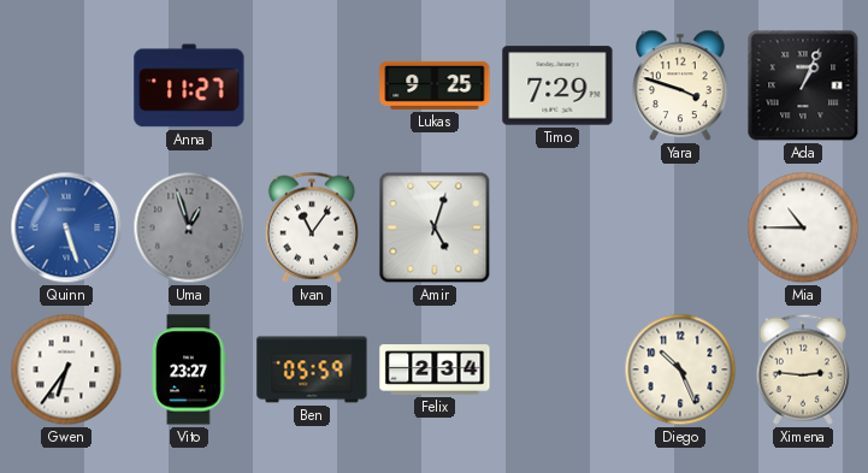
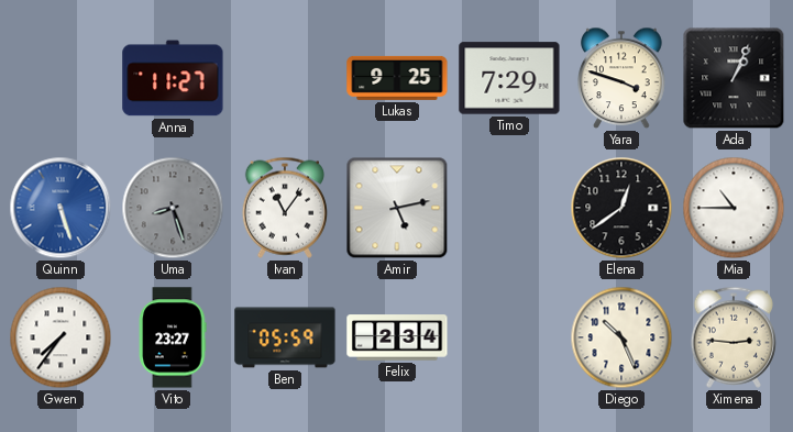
Uma: 12:57 -> 8:27
Amir: 5:03 -> 5:13
Elena: none -> 12:39
Gwen: 6:36 -> 7:36
